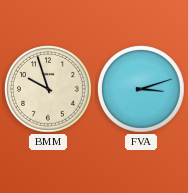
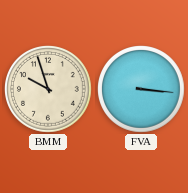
FVA: 3:12 -> 3:16
